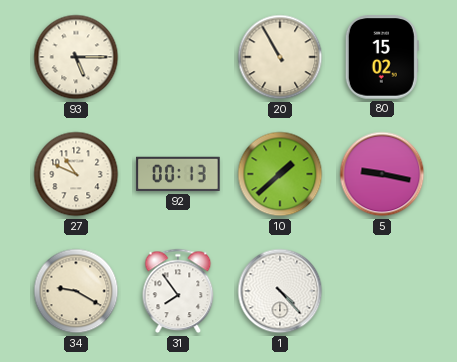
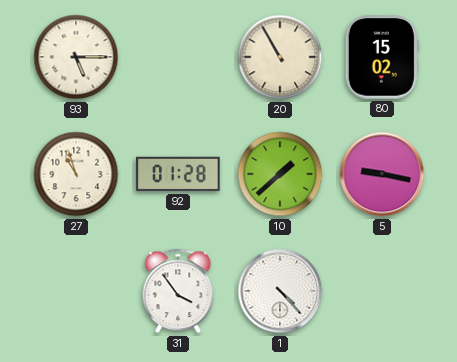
27: 10:49 -> 10:57
92: 00:13 -> 01:28
34: 9:20 -> none
31: 7:54 -> 3:54
